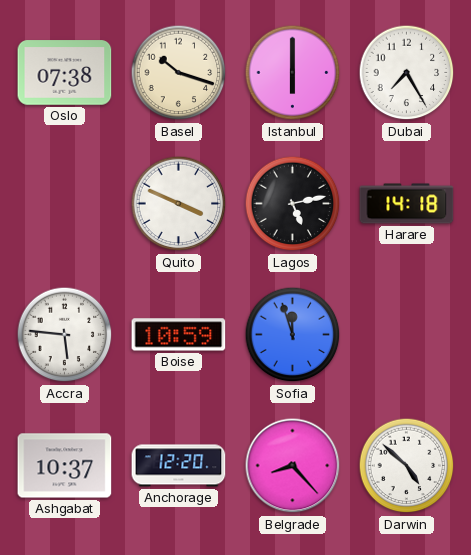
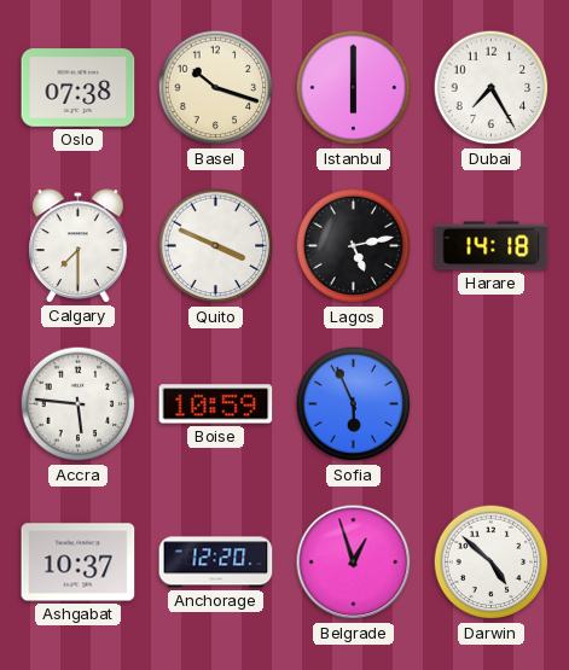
Calgary: none -> 7:30
Sofia: 11:57 -> 5:56
Belgrade: 8:23 -> 12:57
